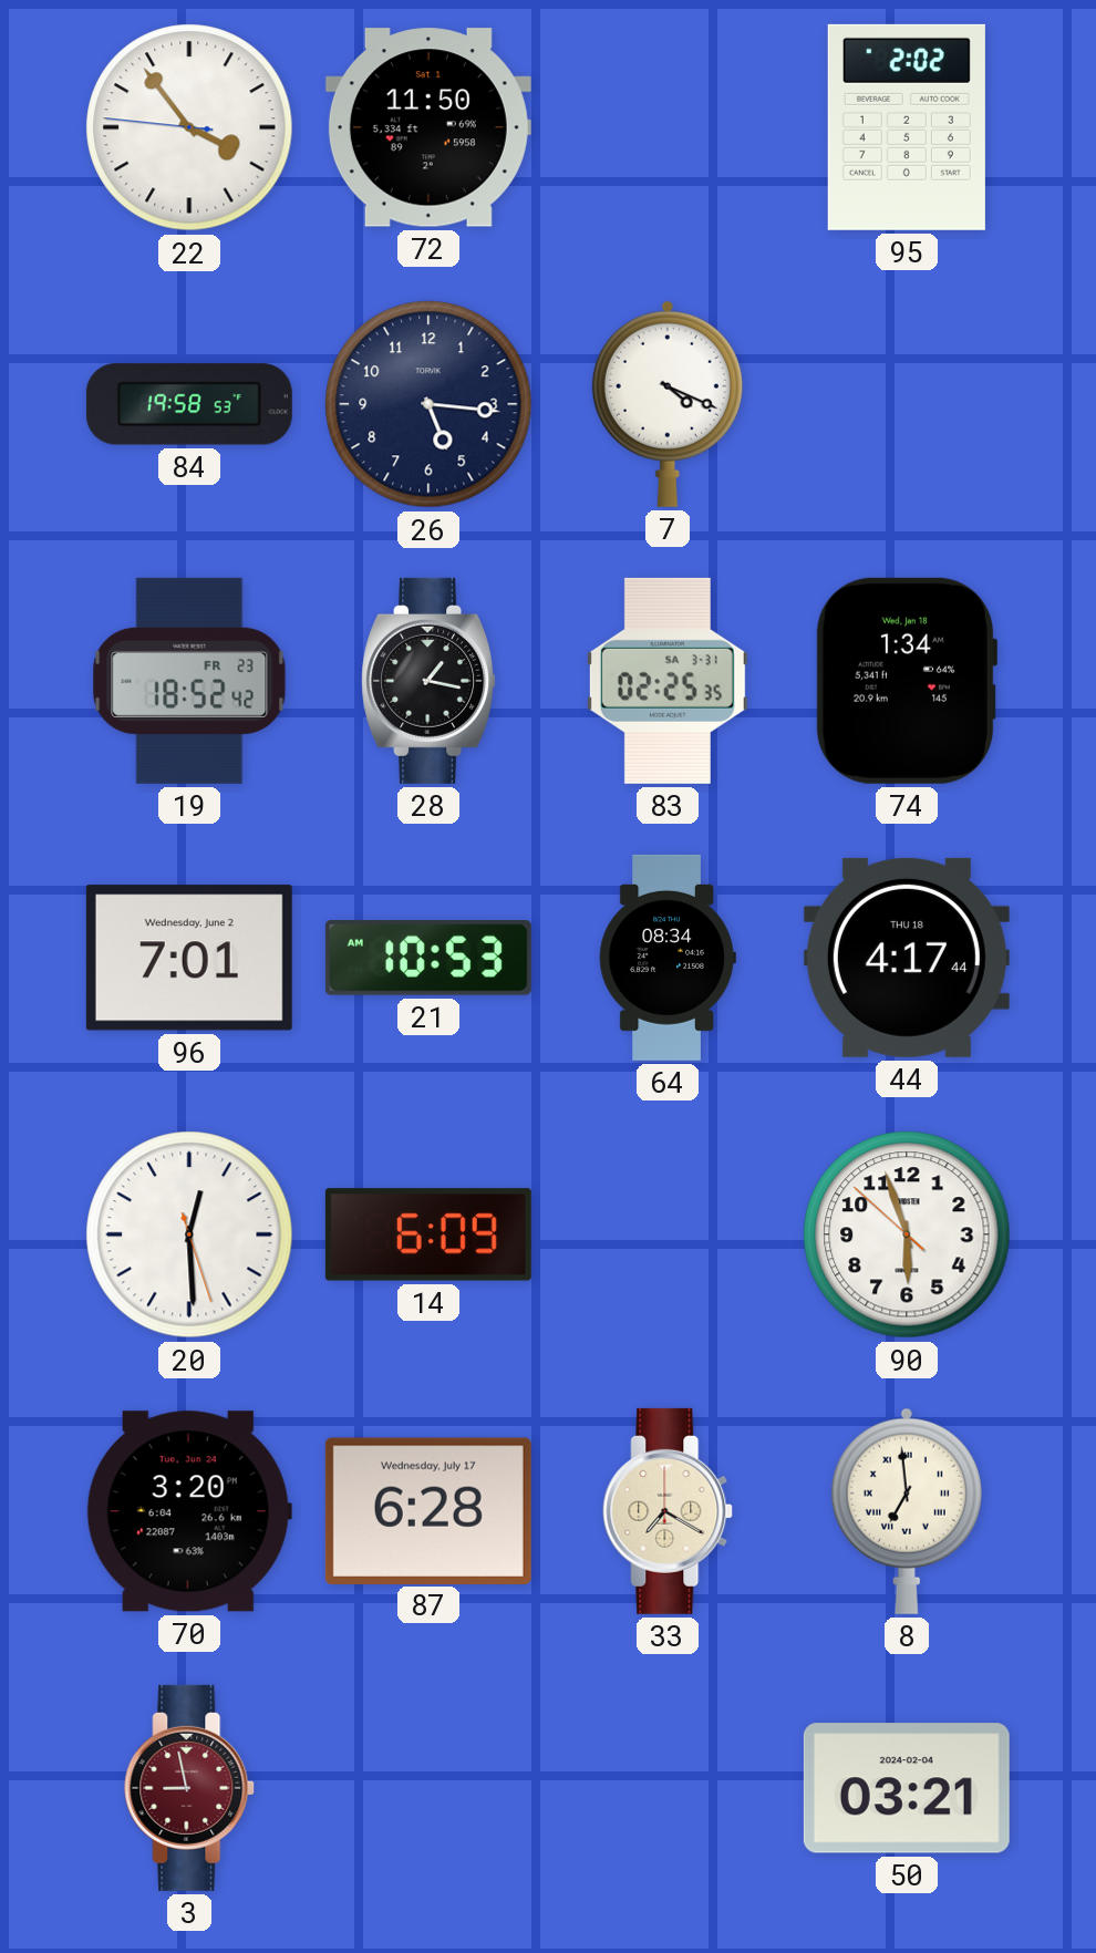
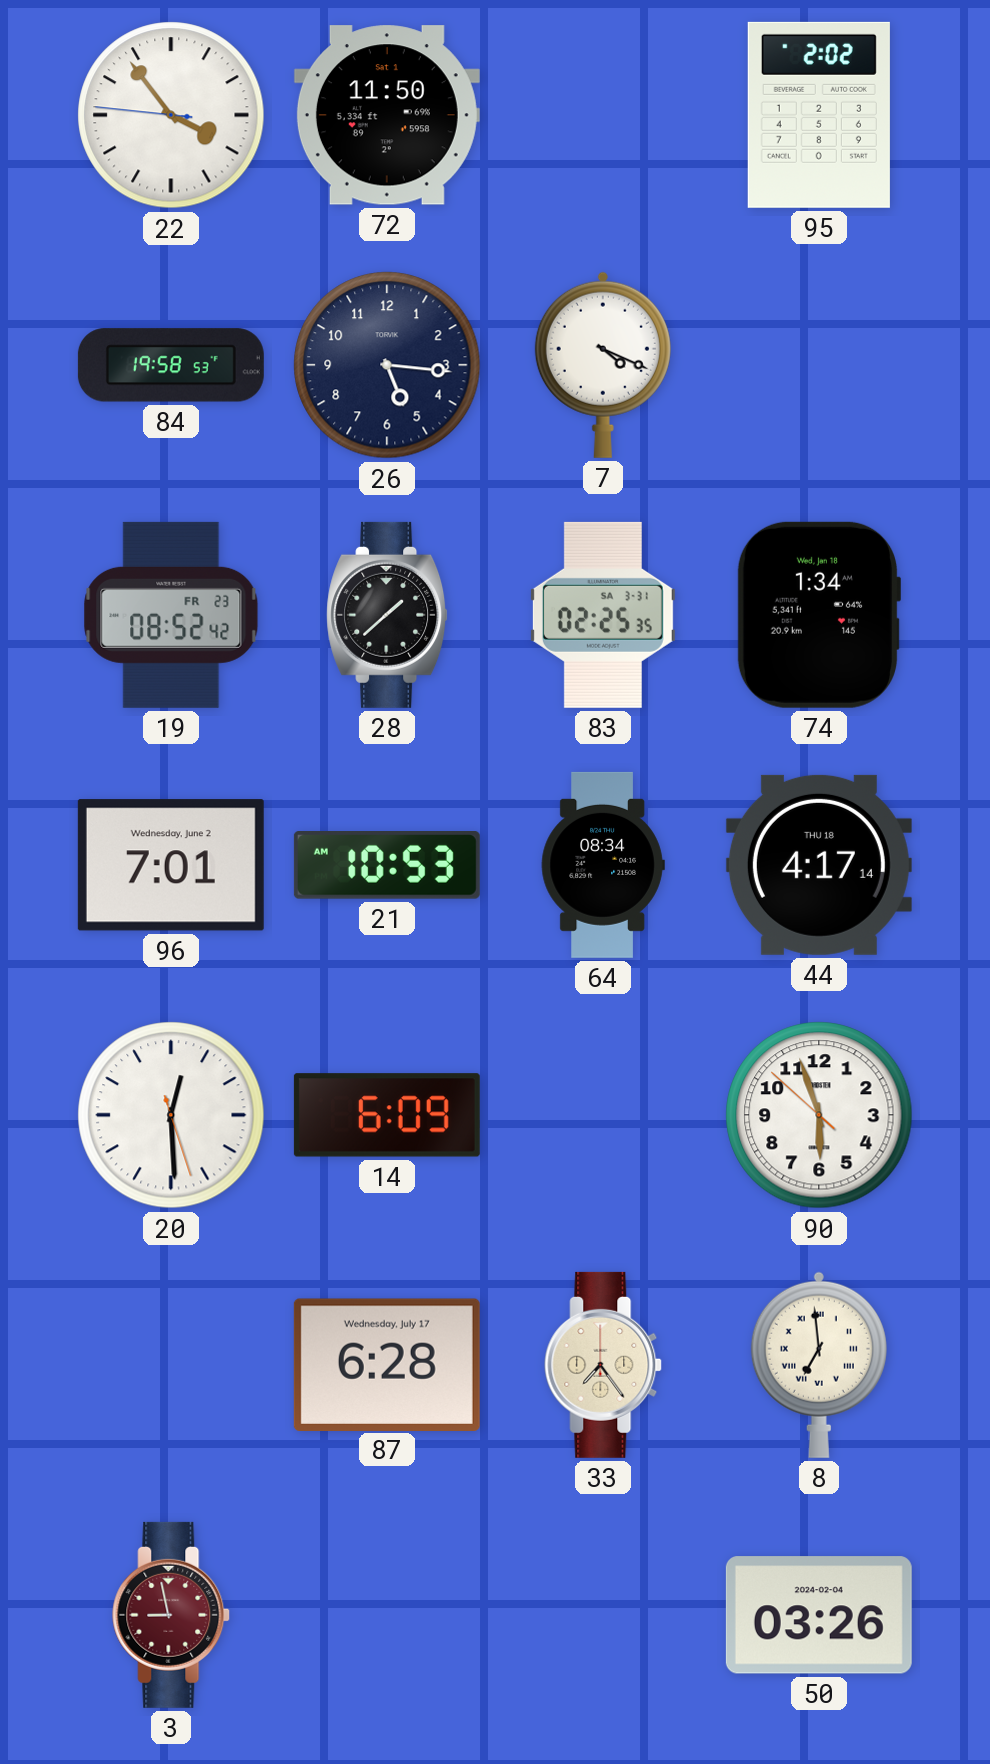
19: 18:52 -> 08:52
28: 1:17 -> 1:38
44: 4:17:44 -> 4:17:14
70: 3:20 -> none
33: 7:20 -> 7:24
50: 03:21 -> 03:26
